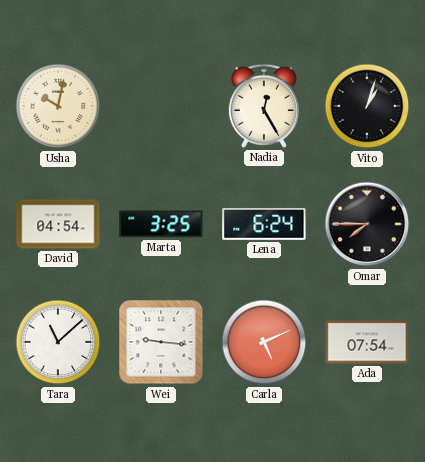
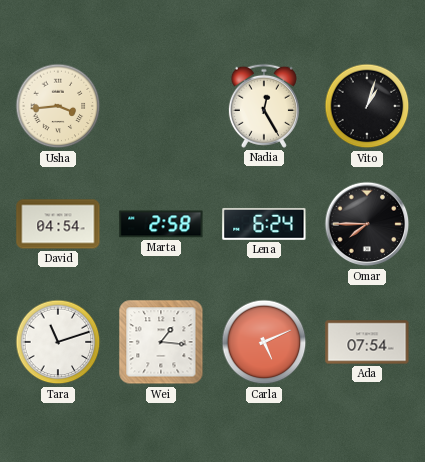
Usha: 10:02 -> 3:44
Marta: 3:25 -> 2:58
Tara: 11:08 -> 11:12
Wei: 9:16 -> 1:16
